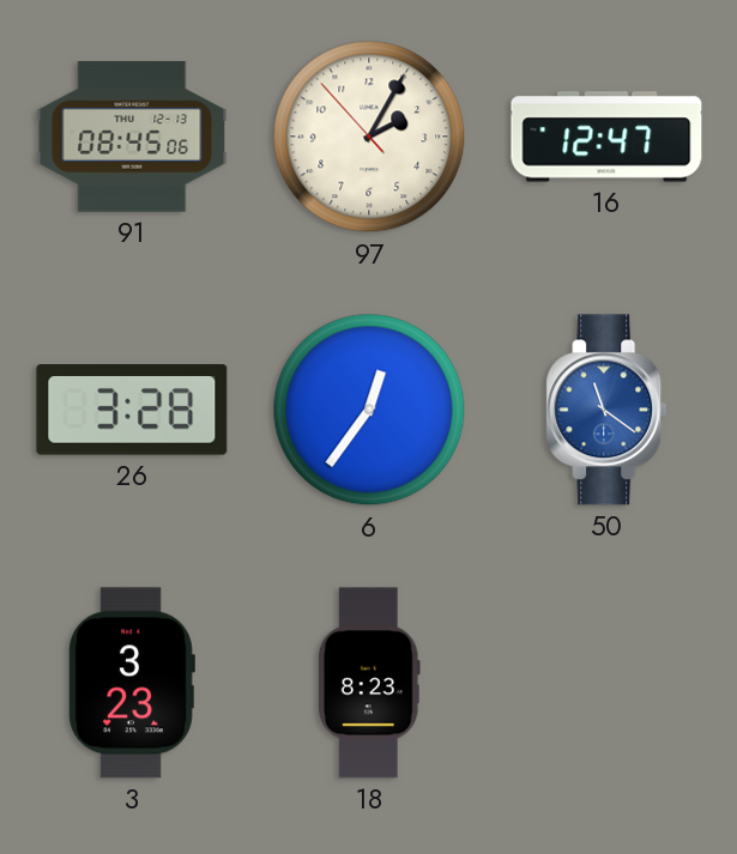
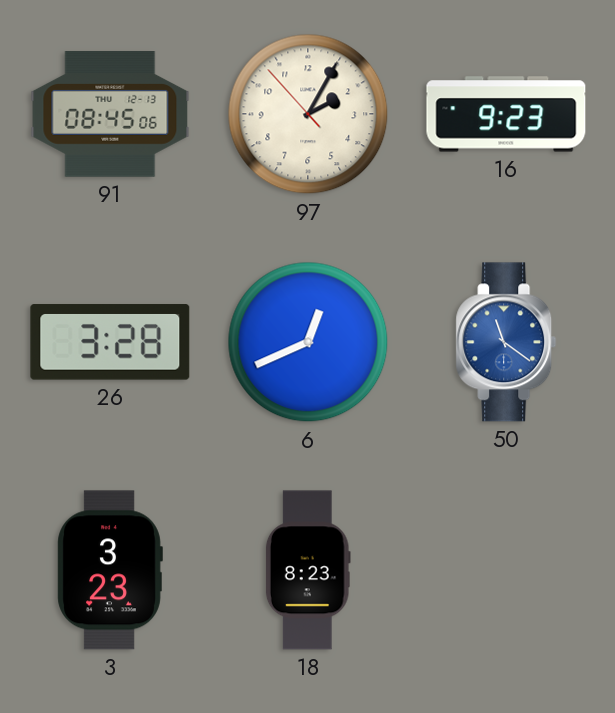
16: 12:47 -> 9:23
6: 12:36 -> 12:41
